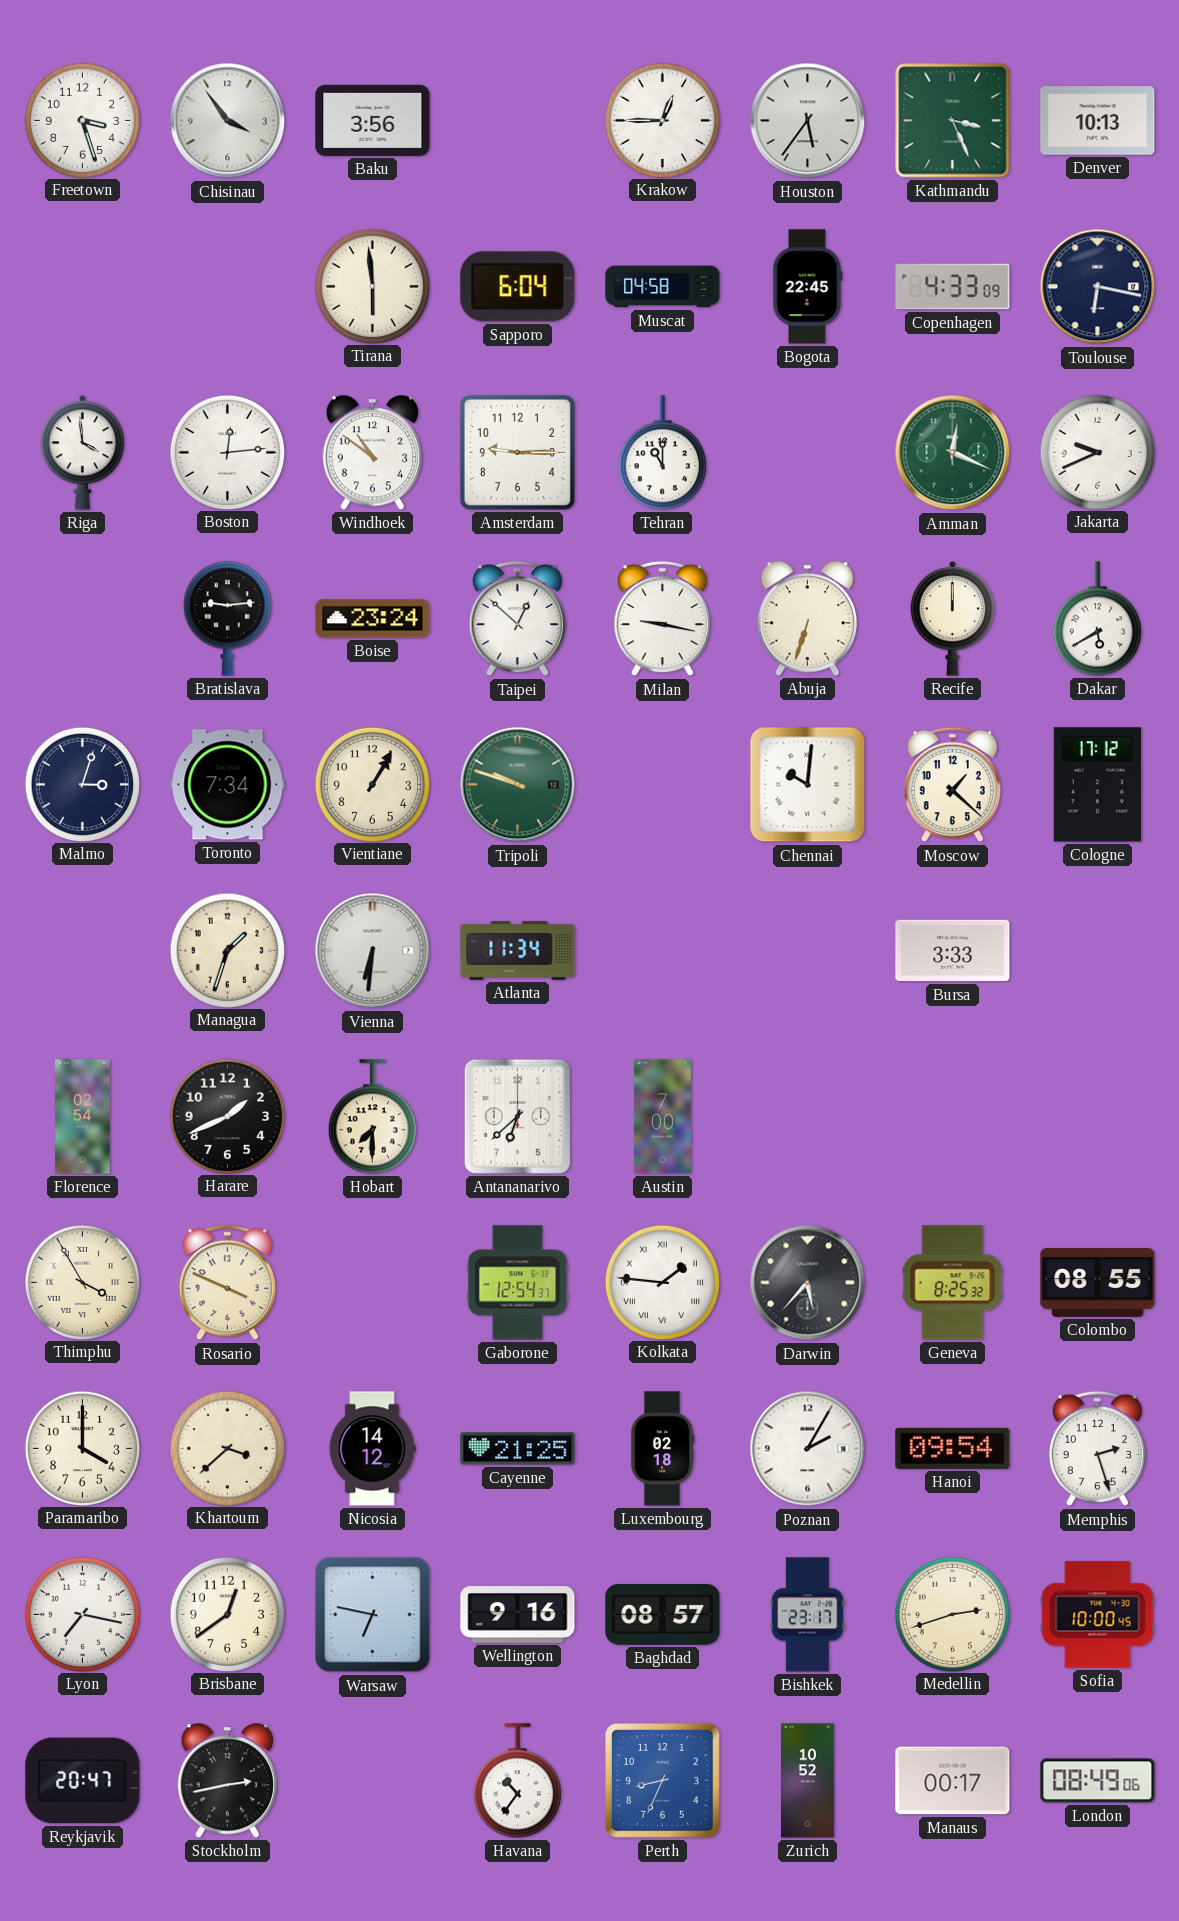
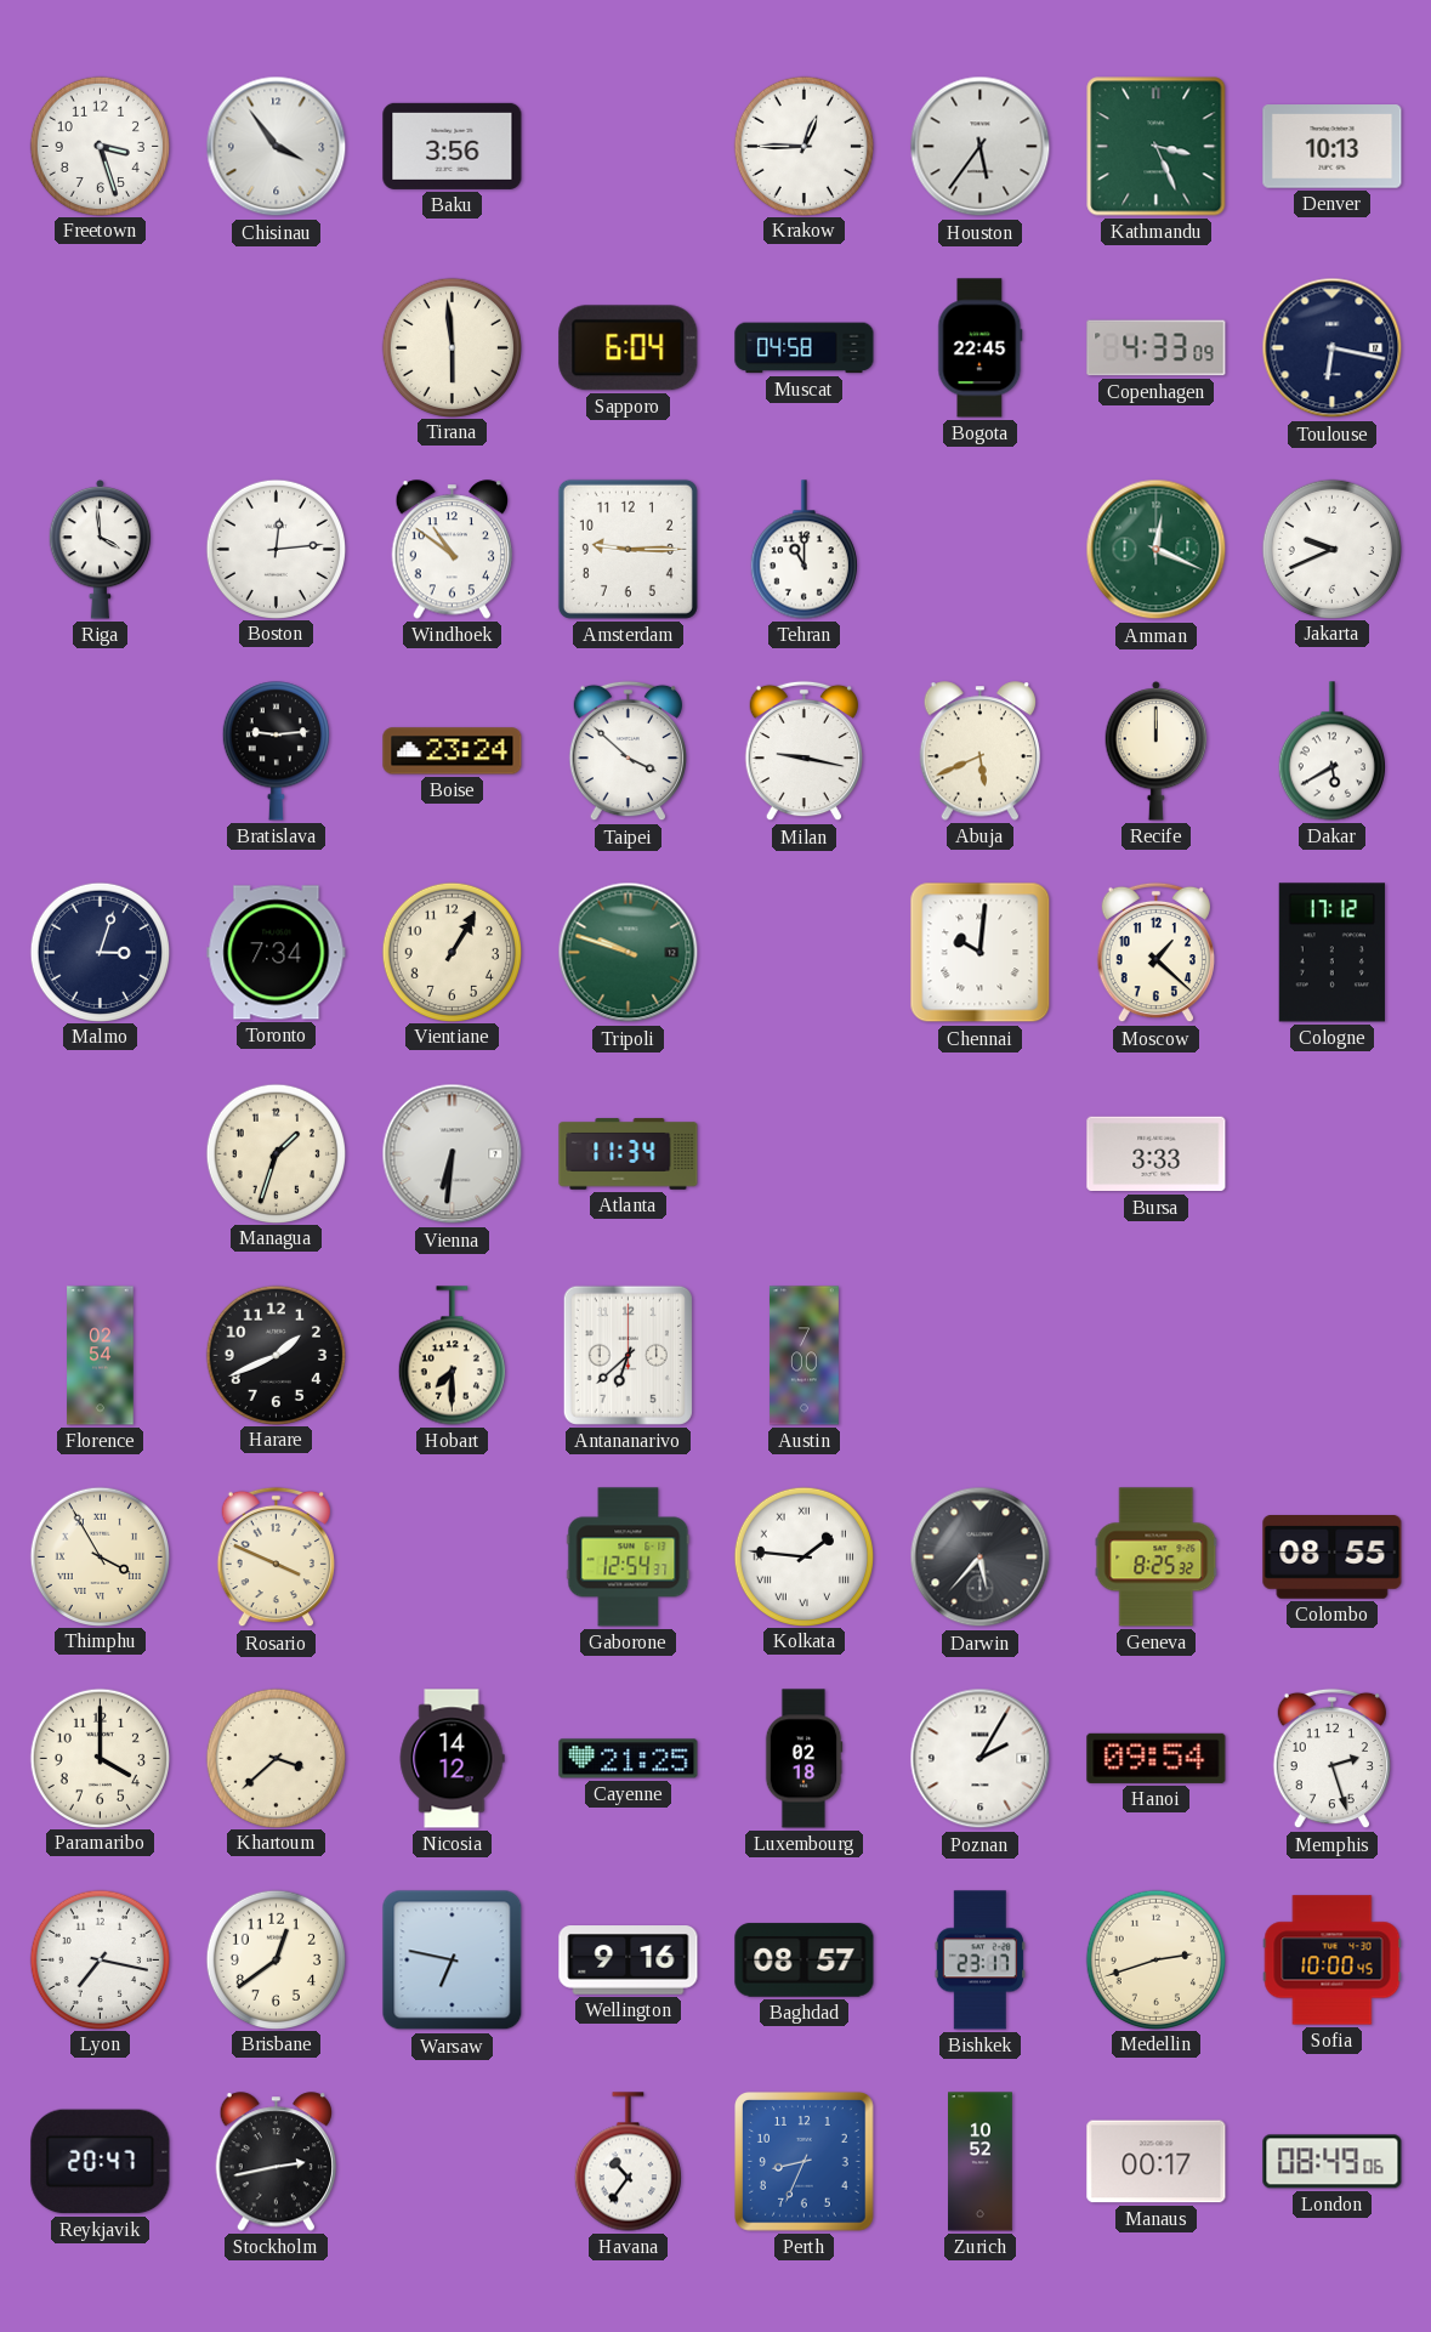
Taipei: 12:52 -> 3:52
Abuja: 6:33 -> 5:41
